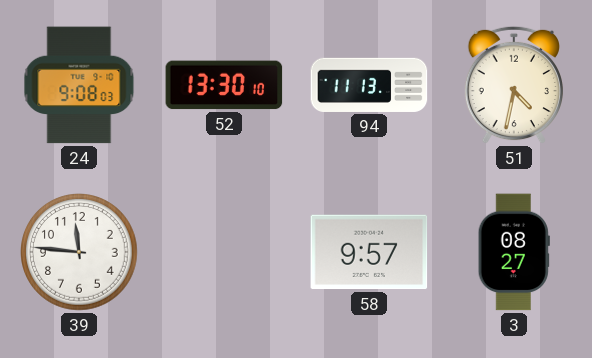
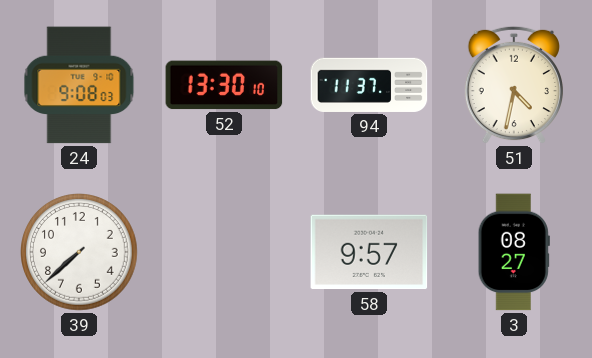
94: 11:13 -> 11:37
39: 11:46 -> 7:38
